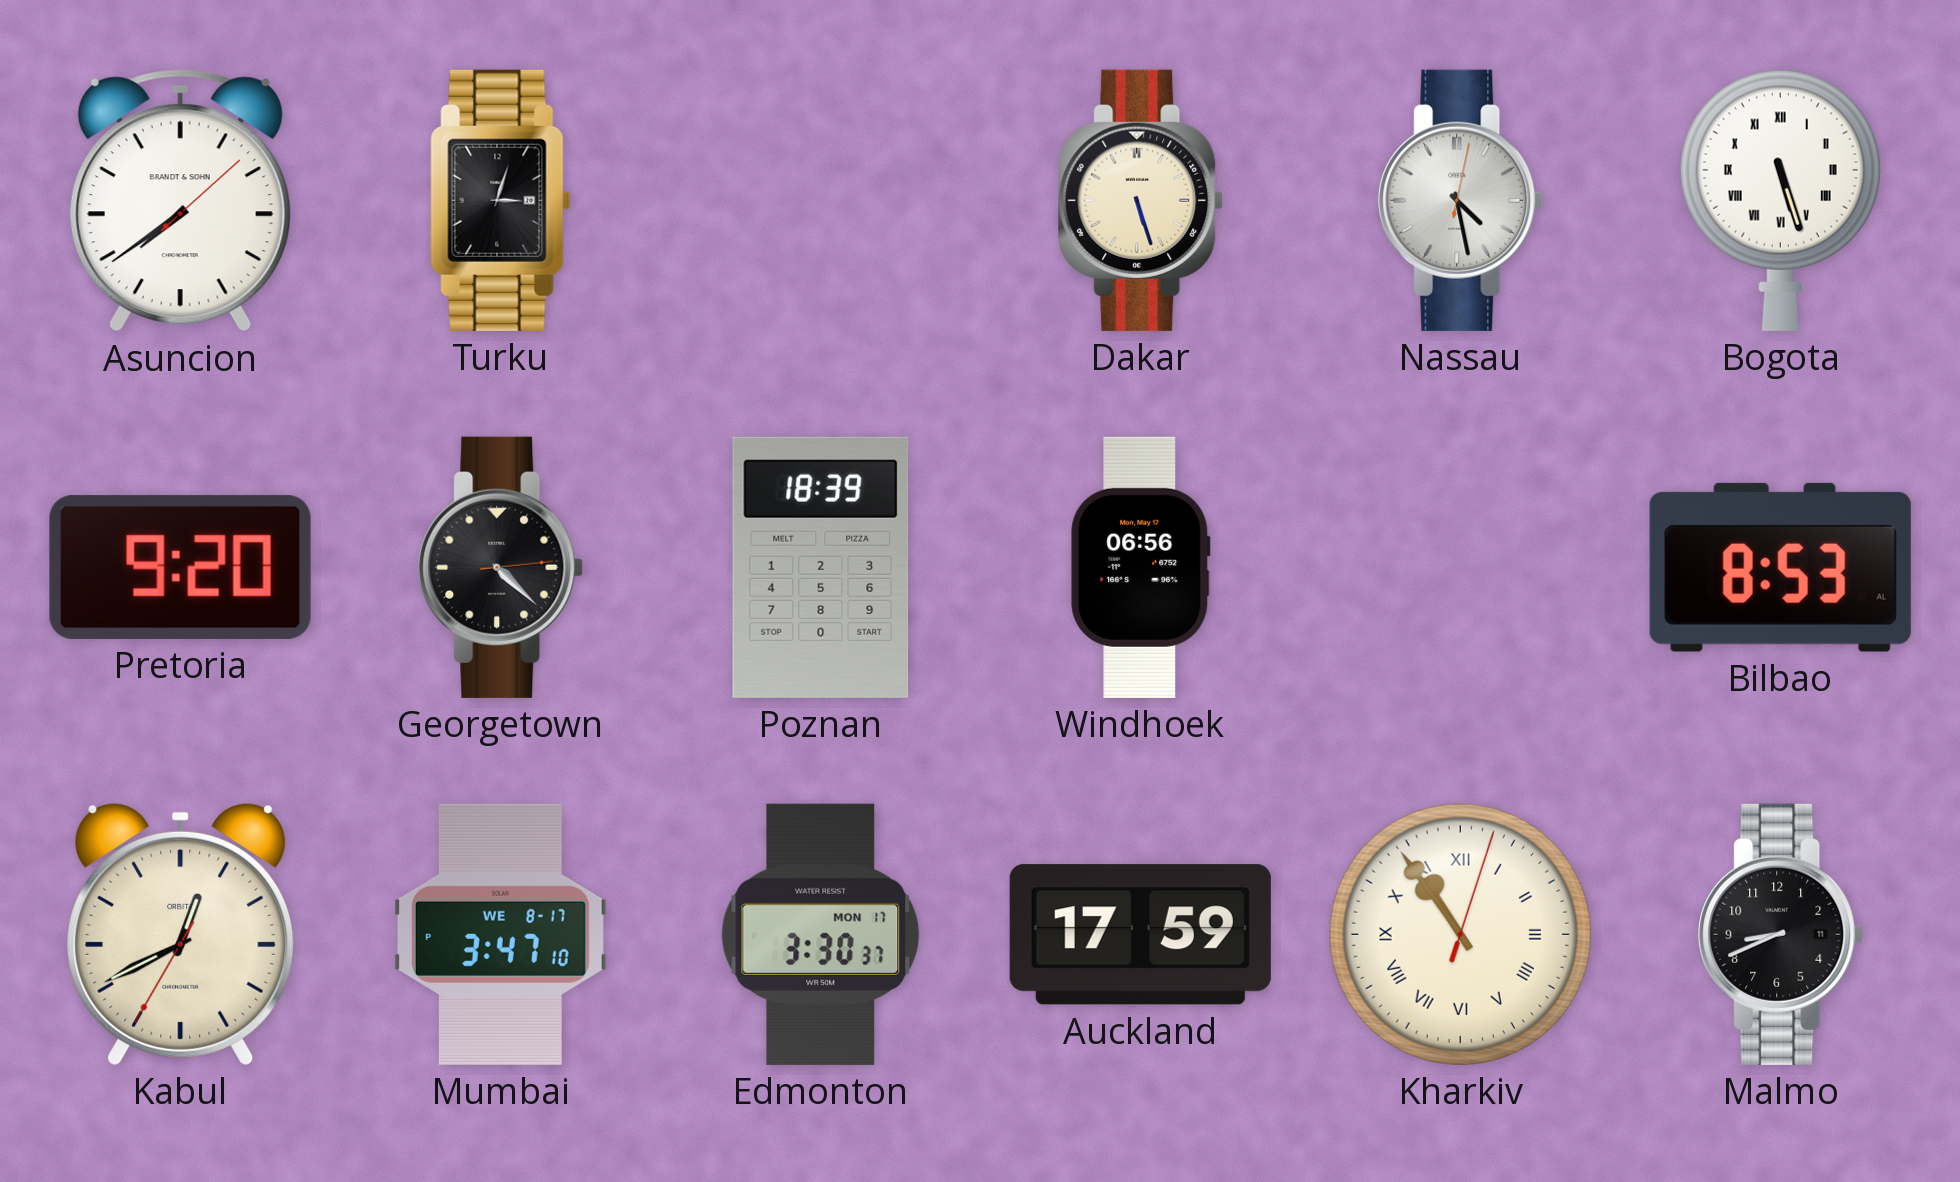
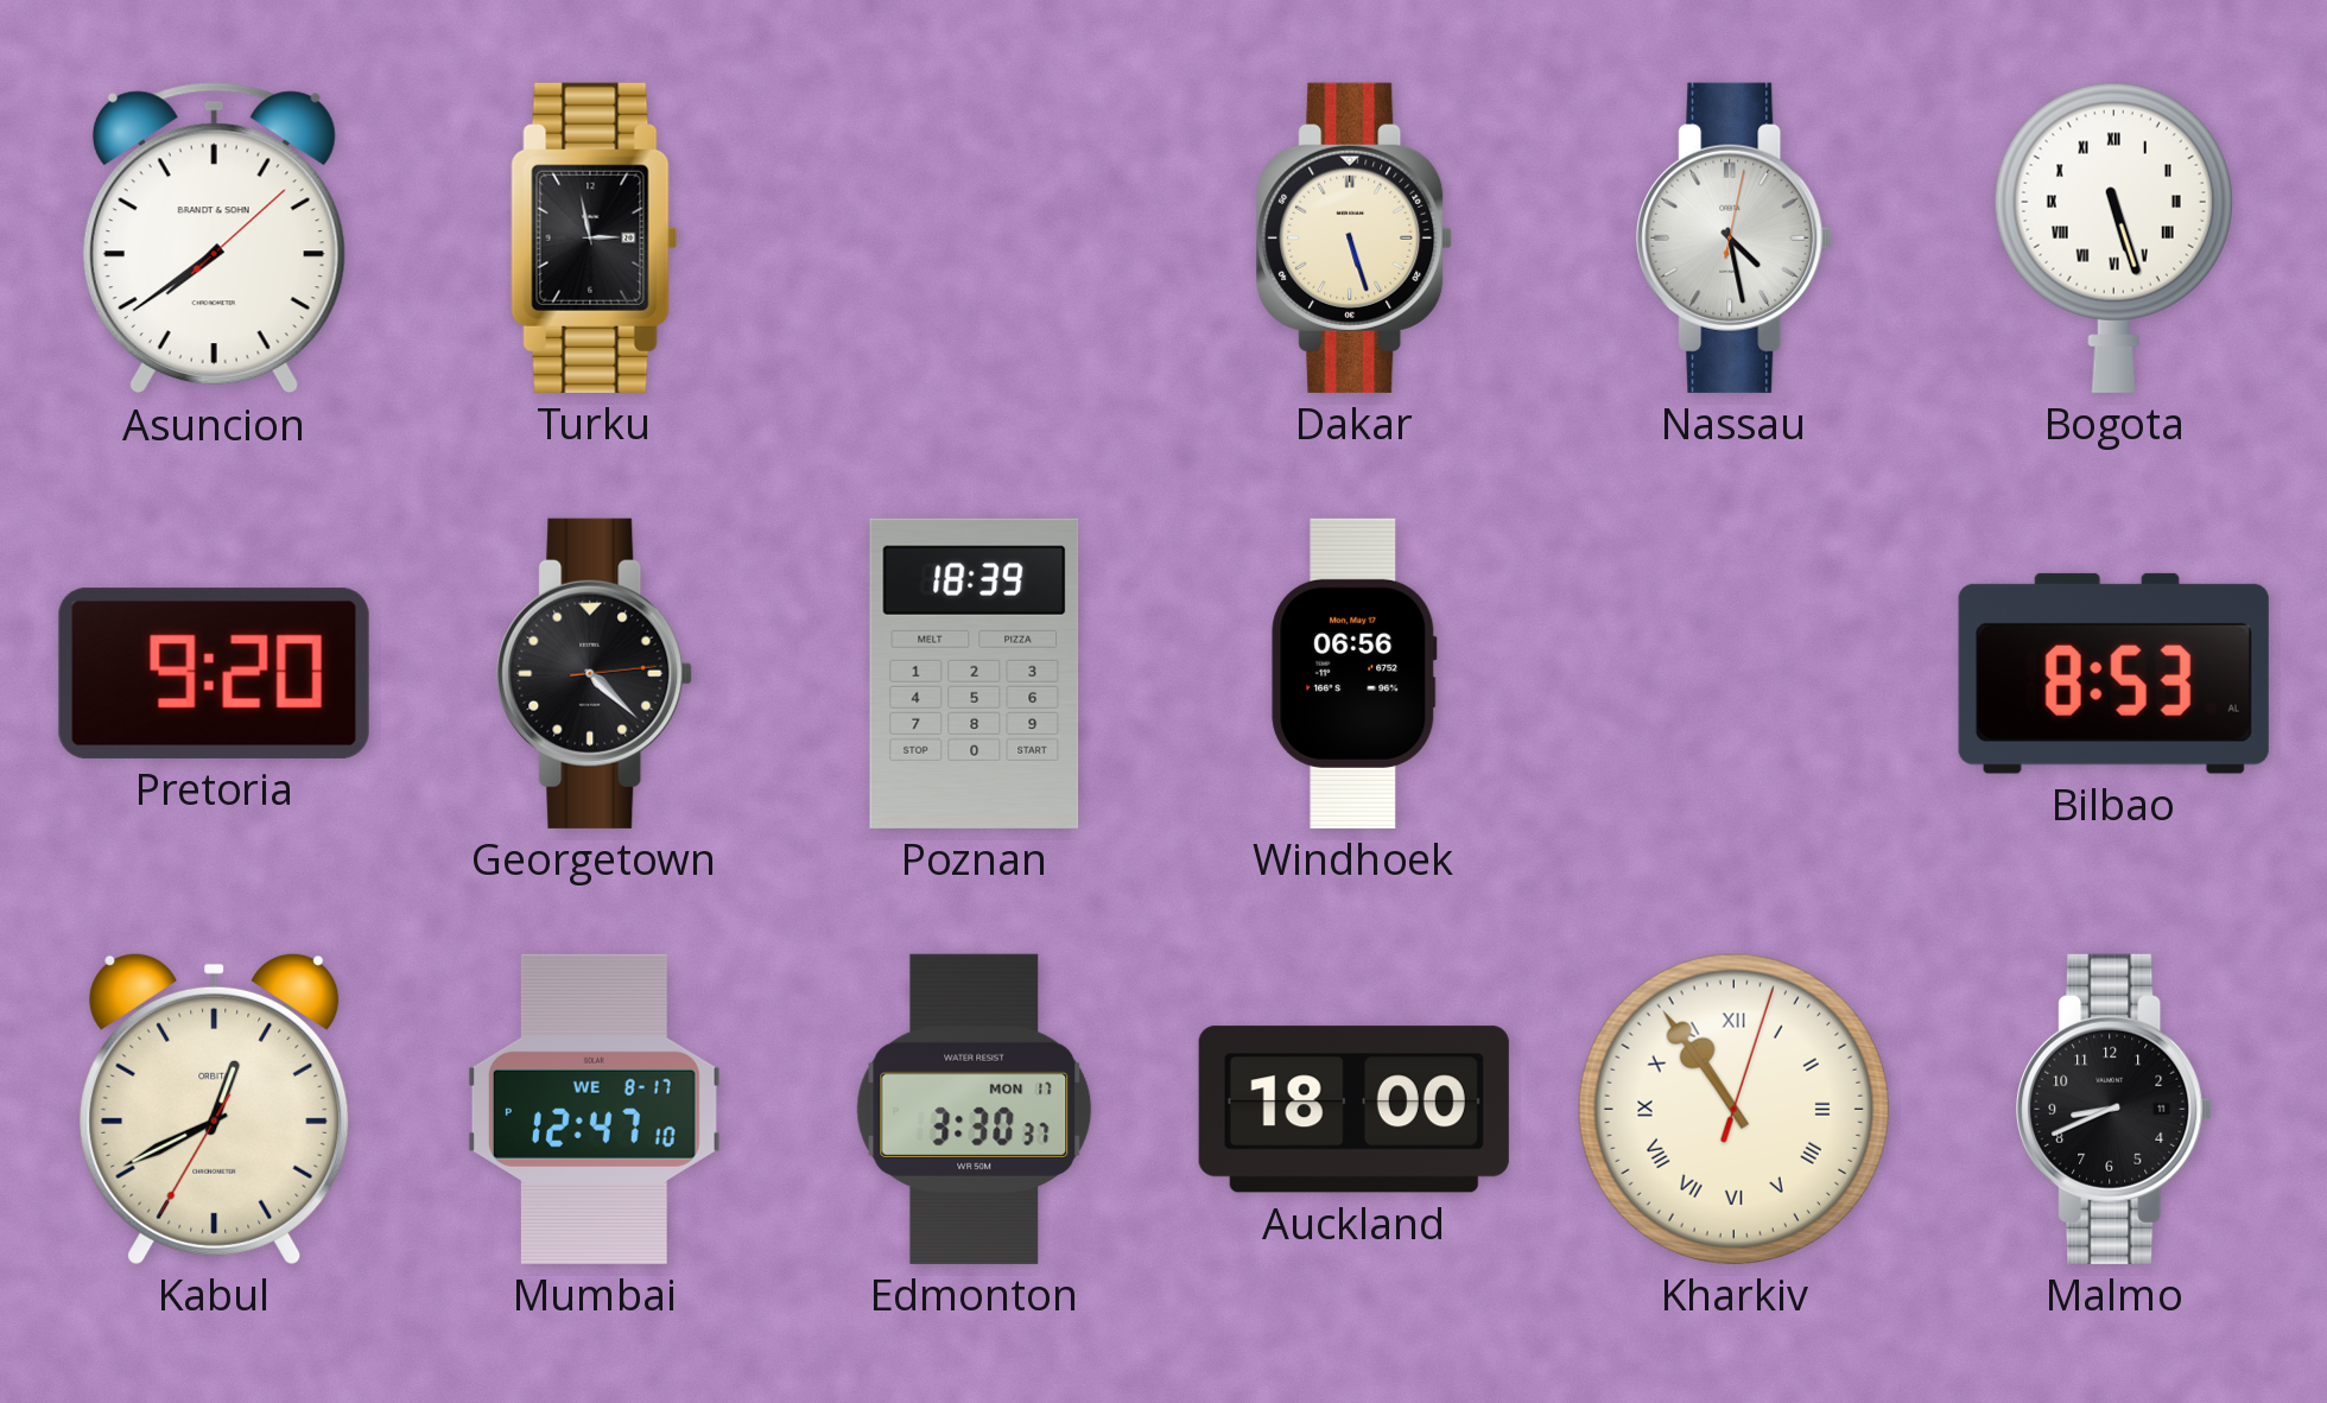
Turku: 3:03 -> 2:58
Mumbai: 3:47 -> 12:47
Auckland: 17:59 -> 18:00
